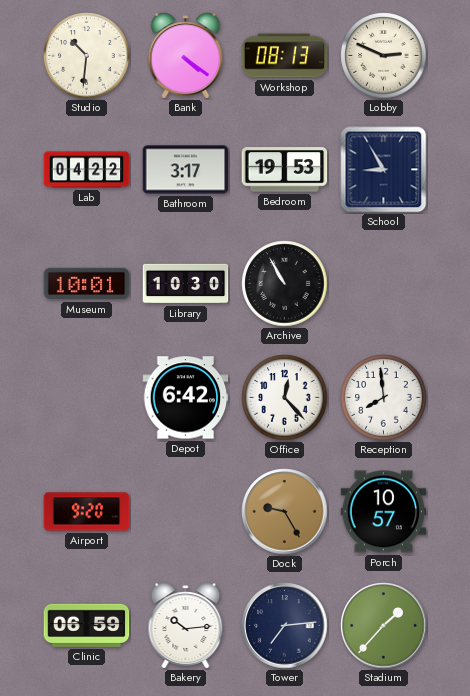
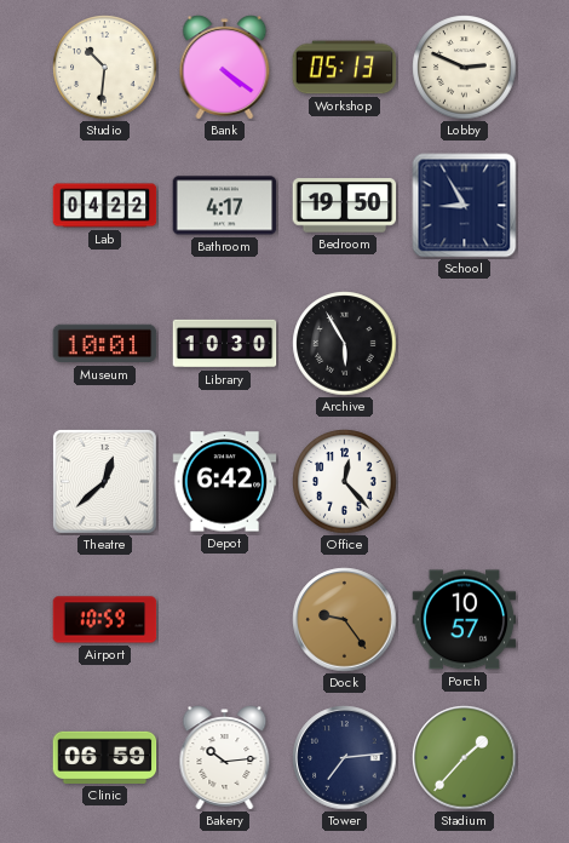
Workshop: 08:13 -> 05:13
Bathroom: 3:17 -> 4:17
Bedroom: 19:53 -> 19:50
Archive: 10:55 -> 5:55
Theatre: none -> 12:38
Reception: 7:59 -> none
Airport: 9:20 -> 10:59
Dock: 9:25 -> 9:24
